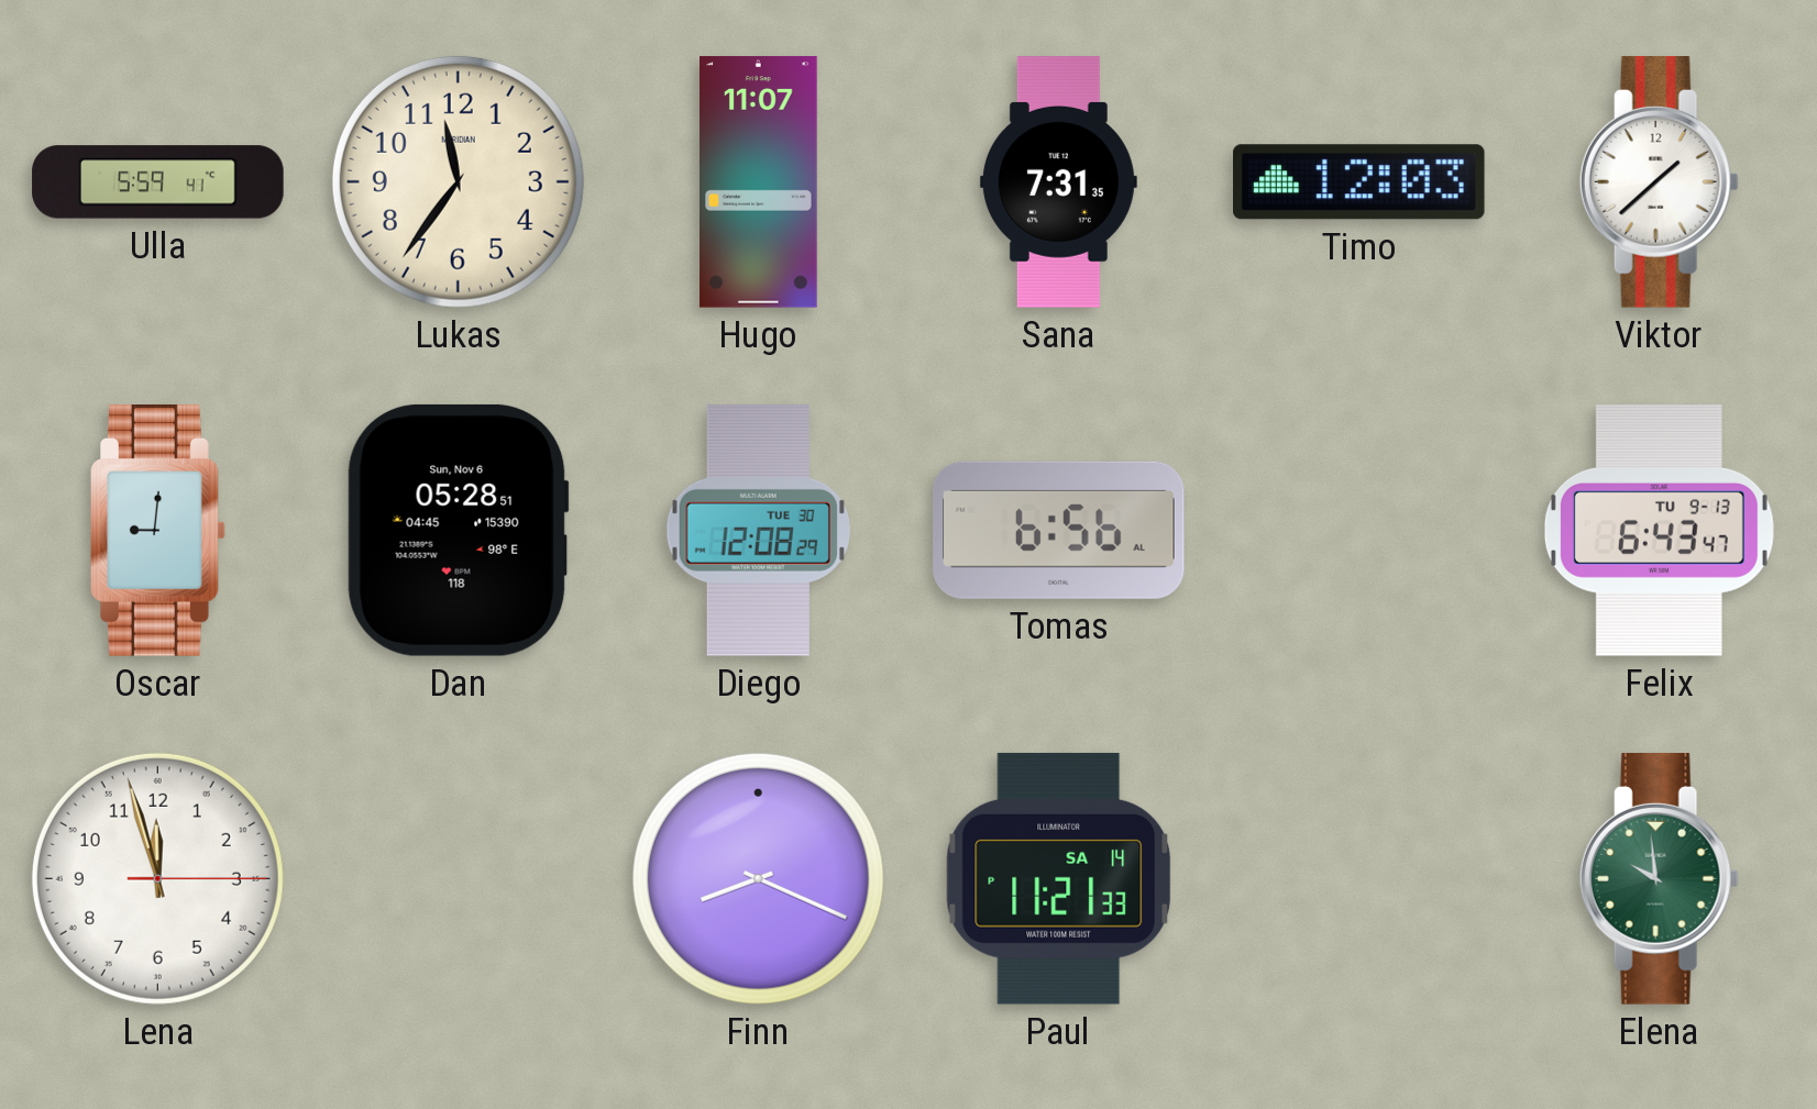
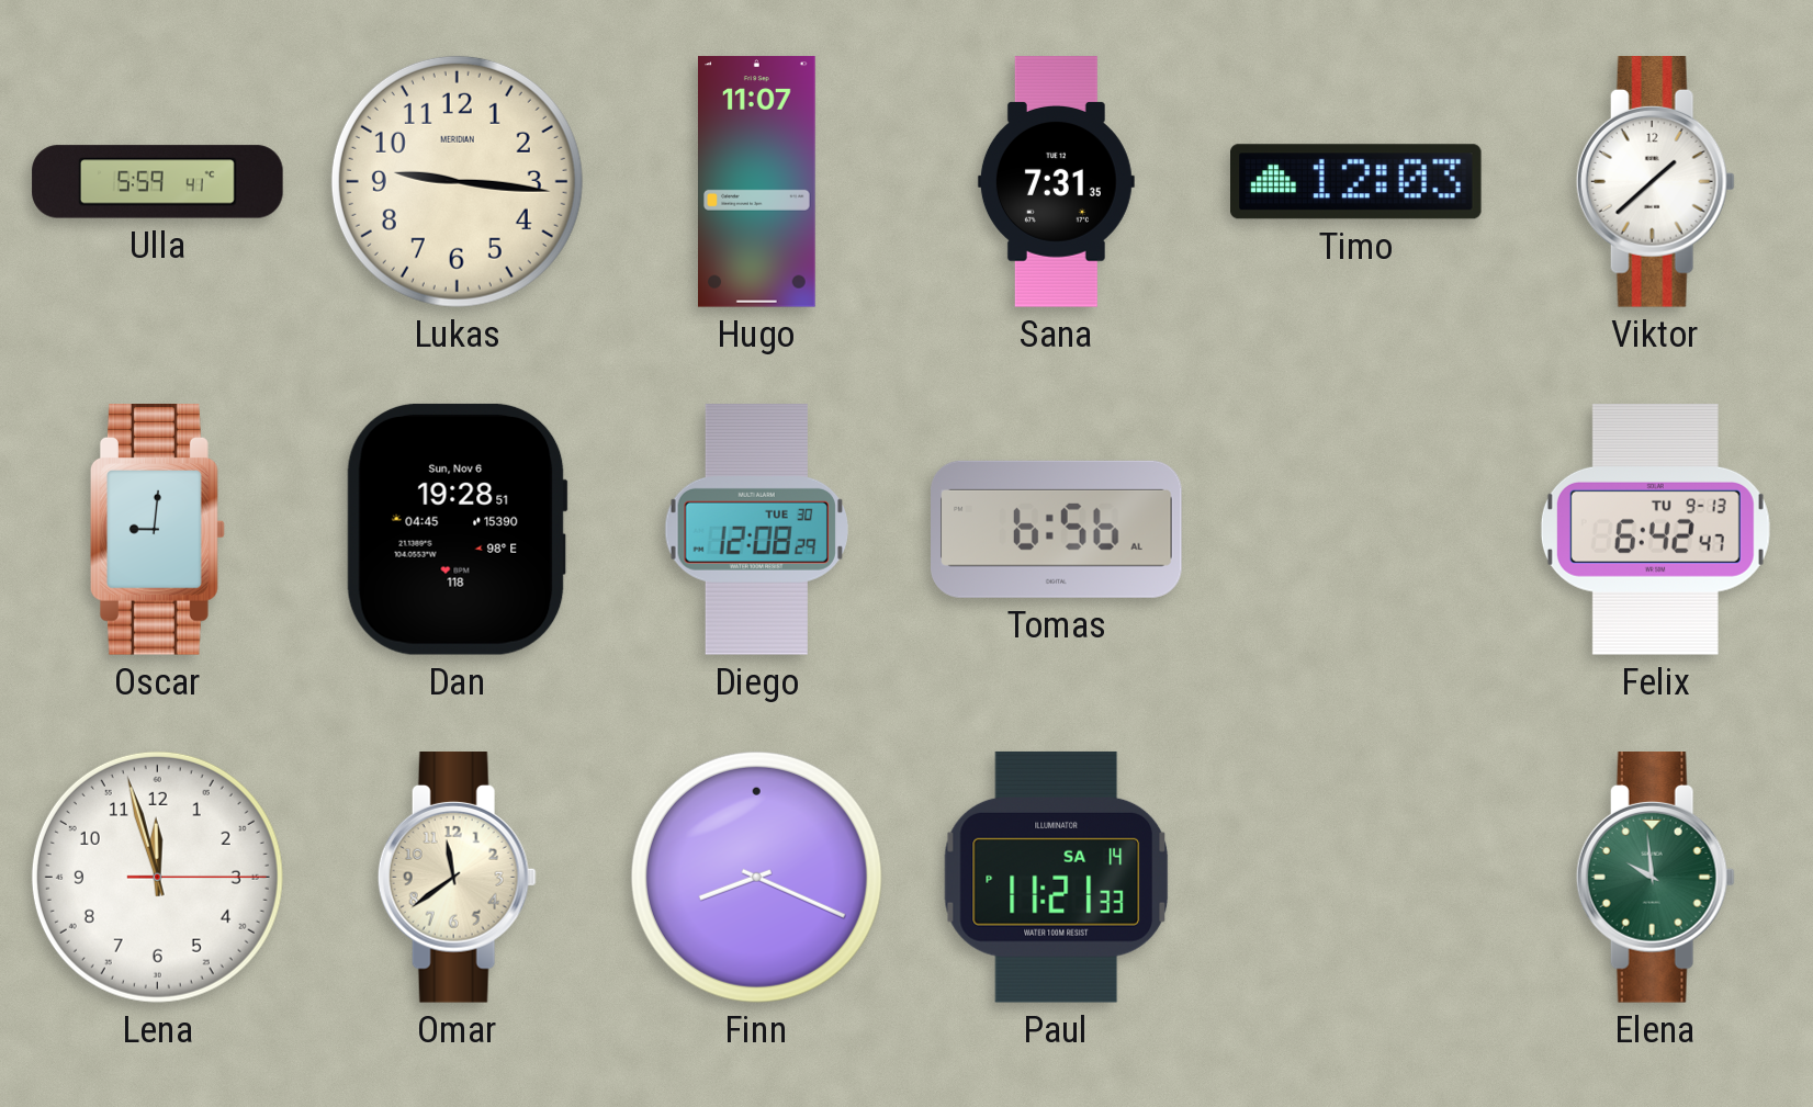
Lukas: 11:36 -> 9:16
Dan: 05:28 -> 19:28
Felix: 6:43 -> 6:42
Omar: none -> 11:39
